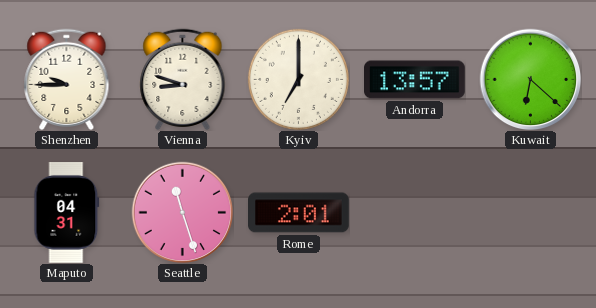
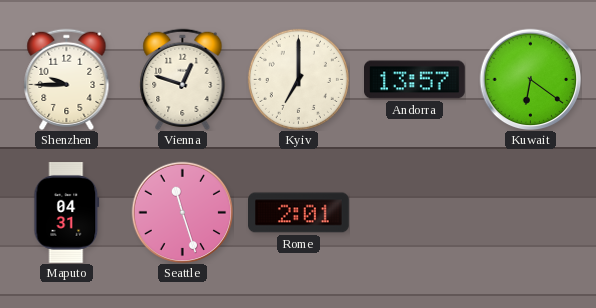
Vienna: 8:48 -> 12:48
Kuwait: 6:22 -> 6:21
